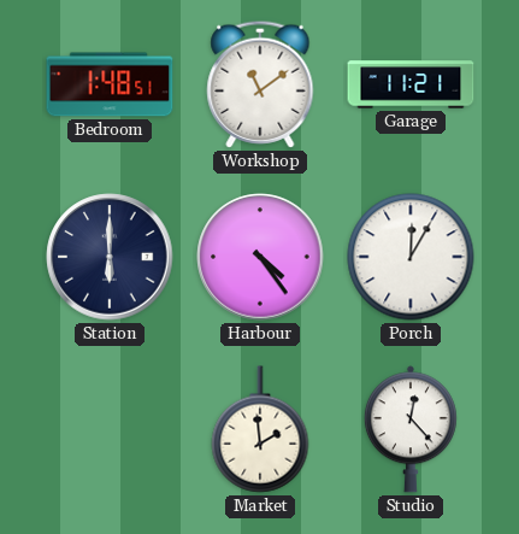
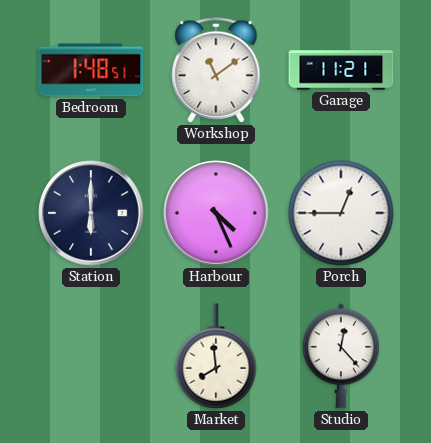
Harbour: 4:24 -> 4:26
Porch: 12:05 -> 12:45
Market: 1:59 -> 7:59
